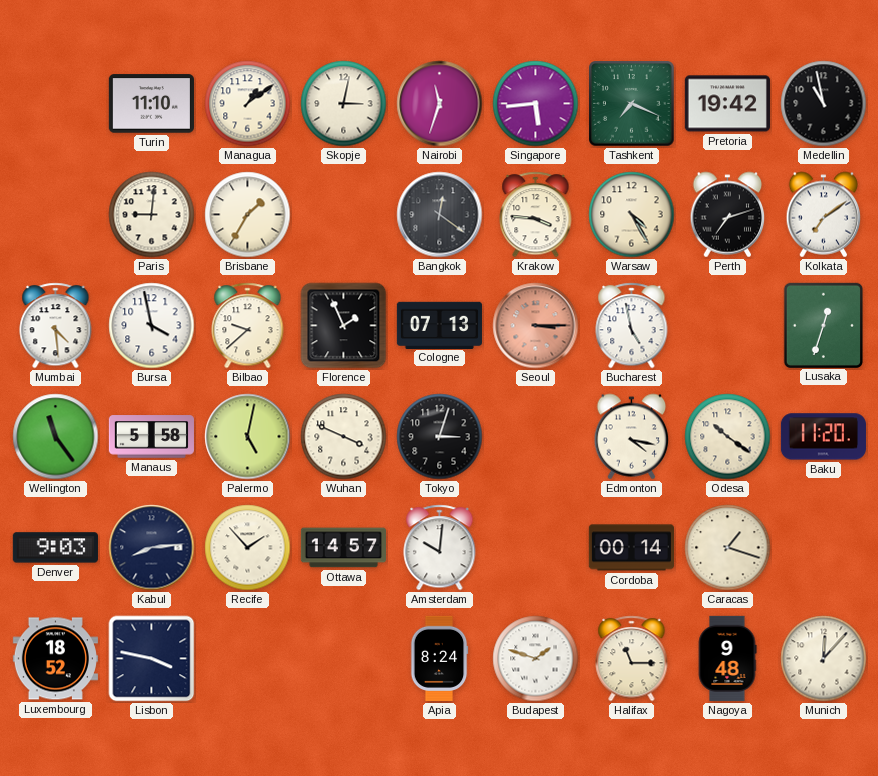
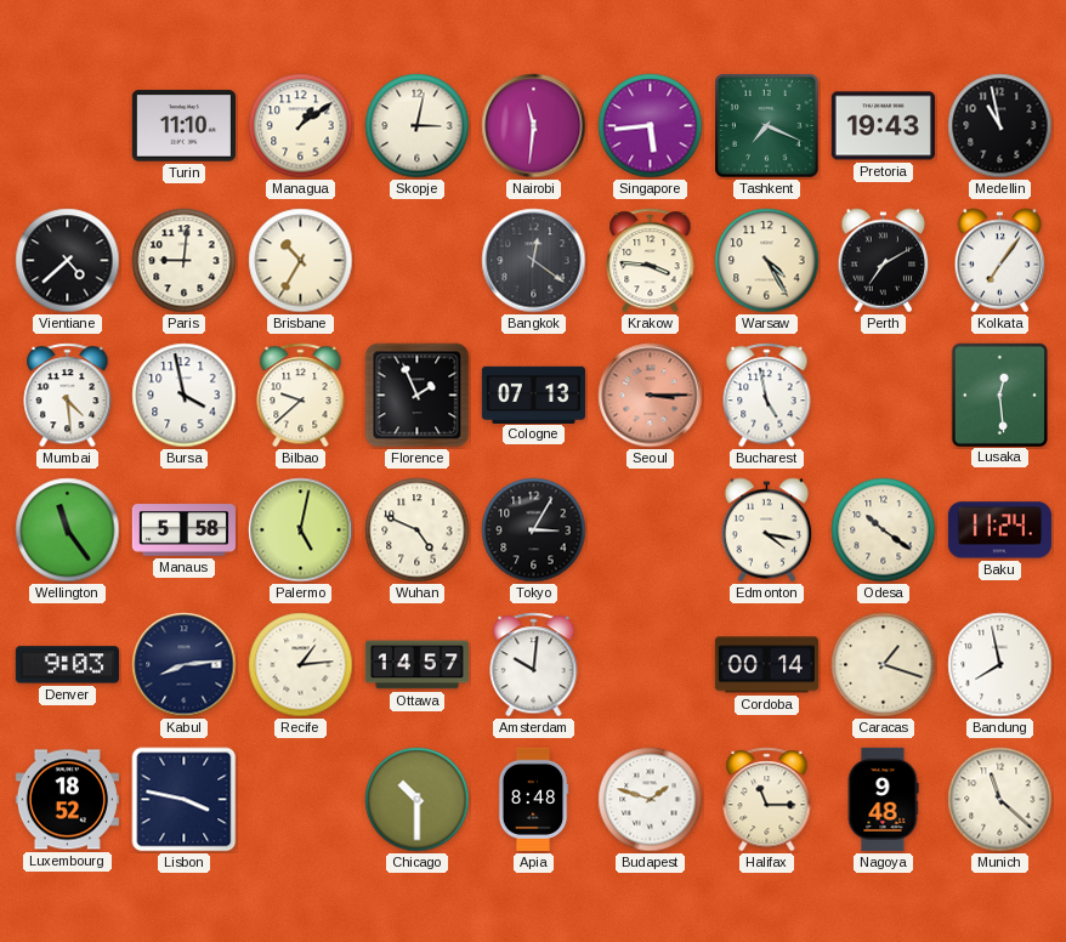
Nairobi: 11:33 -> 11:31
Pretoria: 19:42 -> 19:43
Vientiane: none -> 4:38
Brisbane: 1:35 -> 10:35
Perth: 7:12 -> 7:10
Kolkata: 7:09 -> 7:06
Lusaka: 12:33 -> 12:29
Wuhan: 3:49 -> 4:49
Tokyo: 3:03 -> 3:05
Baku: 11:20 -> 11:24
Recife: 1:53 -> 1:14
Bandung: none -> 7:58
Chicago: none -> 10:30
Apia: 8:24 -> 8:48
Munich: 12:07 -> 11:22
